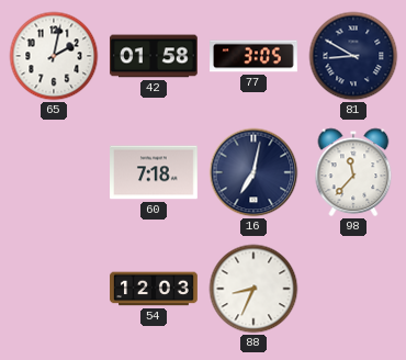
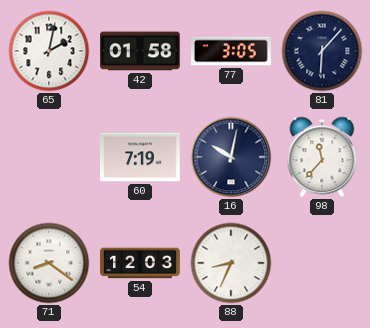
81: 8:50 -> 6:07
60: 7:18 -> 7:19
16: 7:02 -> 10:02
71: none -> 8:21
